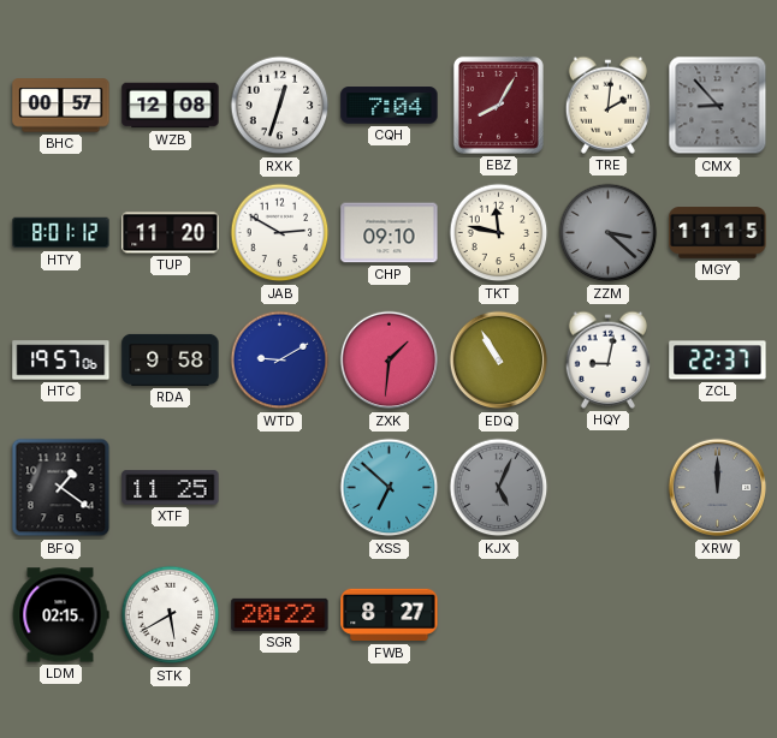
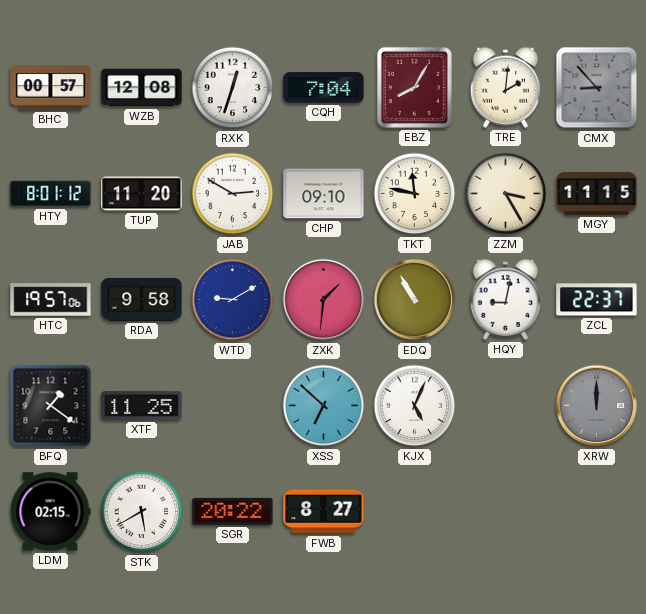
ZZM: 3:22 -> 3:25
ZZM dial: grey -> cream
KJX dial: grey -> white
